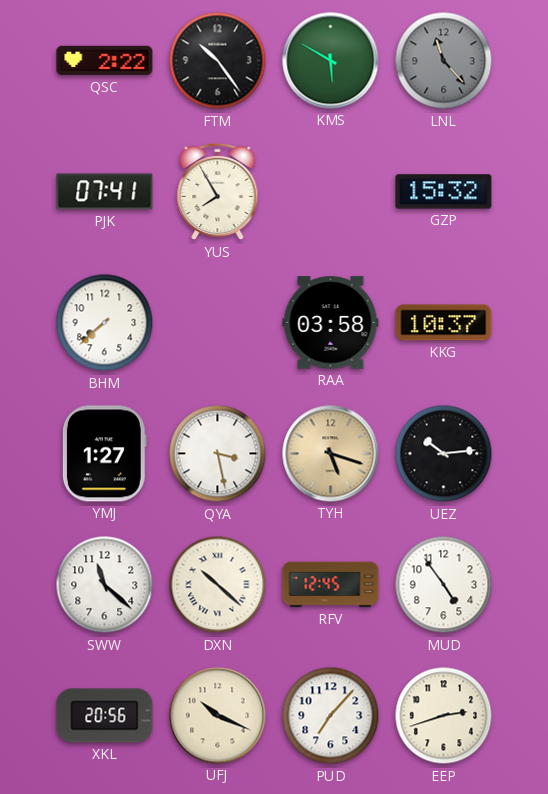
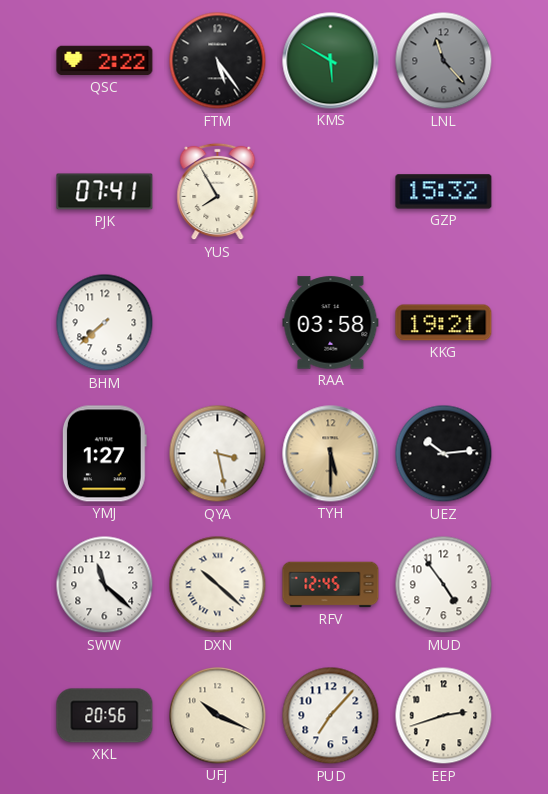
FTM: 10:24 -> 5:24
KKG: 10:37 -> 19:21
TYH: 5:18 -> 5:30
